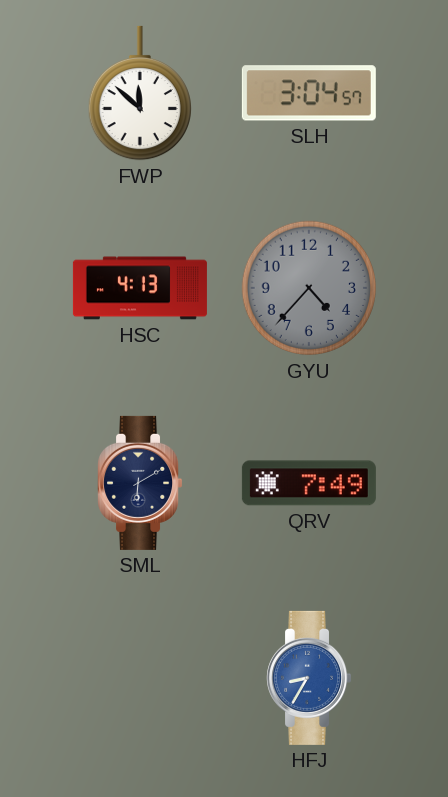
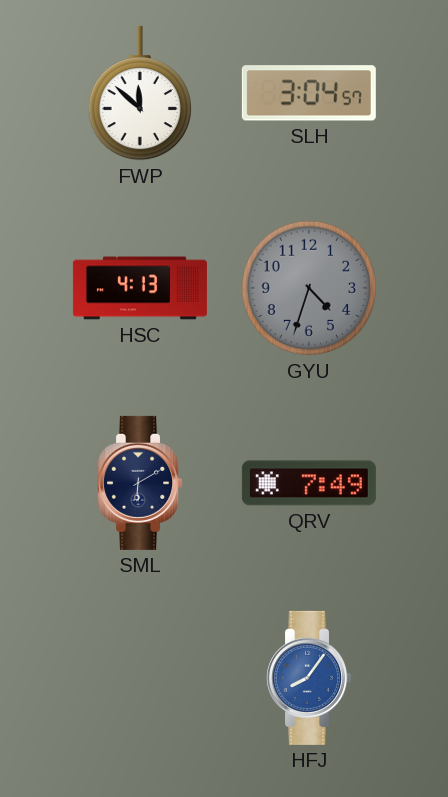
GYU: 4:37 -> 4:33
HFJ: 8:35 -> 8:06
